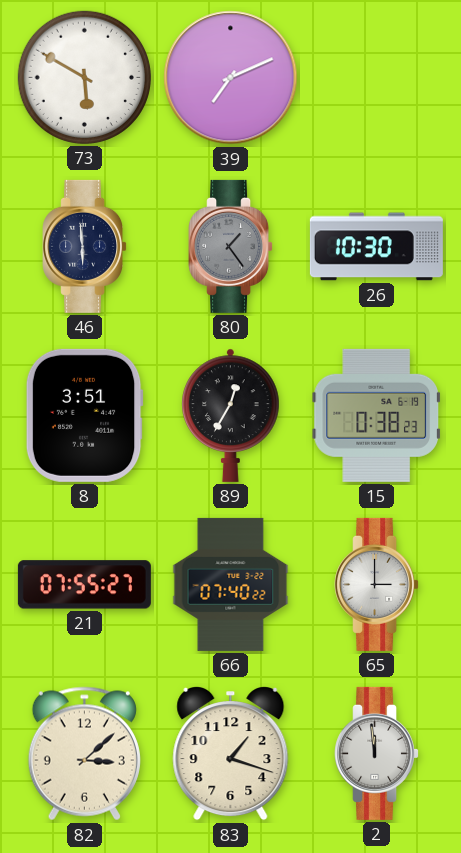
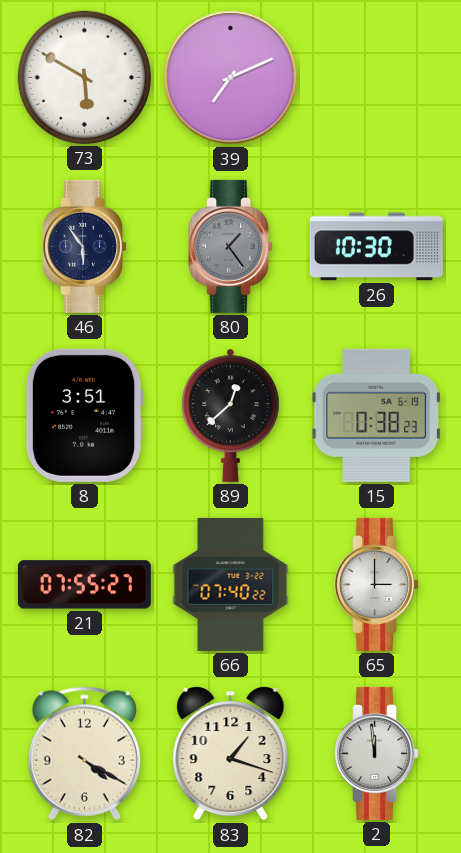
46: 5:59 -> 5:54
89: 12:35 -> 12:38
82: 3:08 -> 4:20
